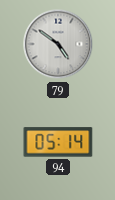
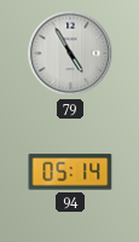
79: 4:51 -> 4:55
